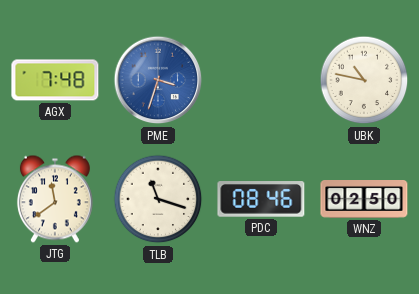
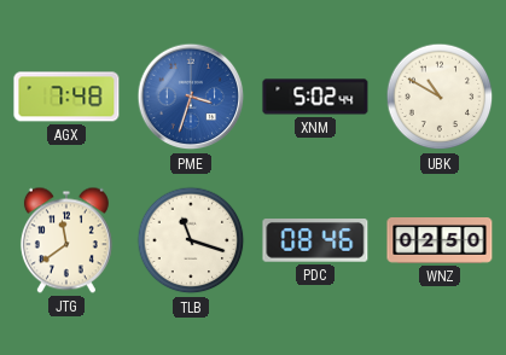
XNM: none -> 5:02
UBK: 10:47 -> 10:50
